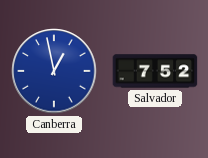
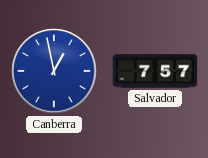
Salvador: 7:52 -> 7:57
